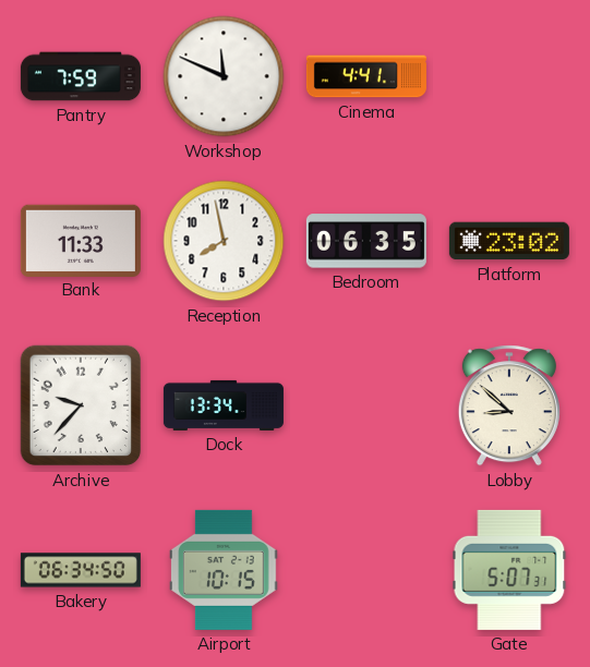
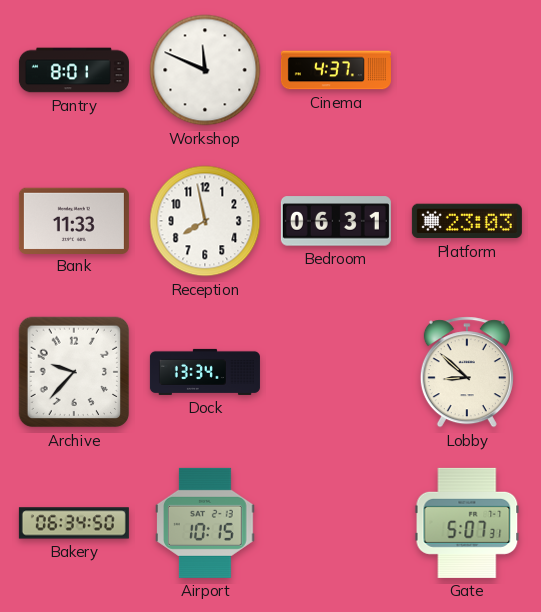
Pantry: 7:59 -> 8:01
Cinema: 4:41 -> 4:37
Bedroom: 06:35 -> 06:31
Platform: 23:02 -> 23:03
